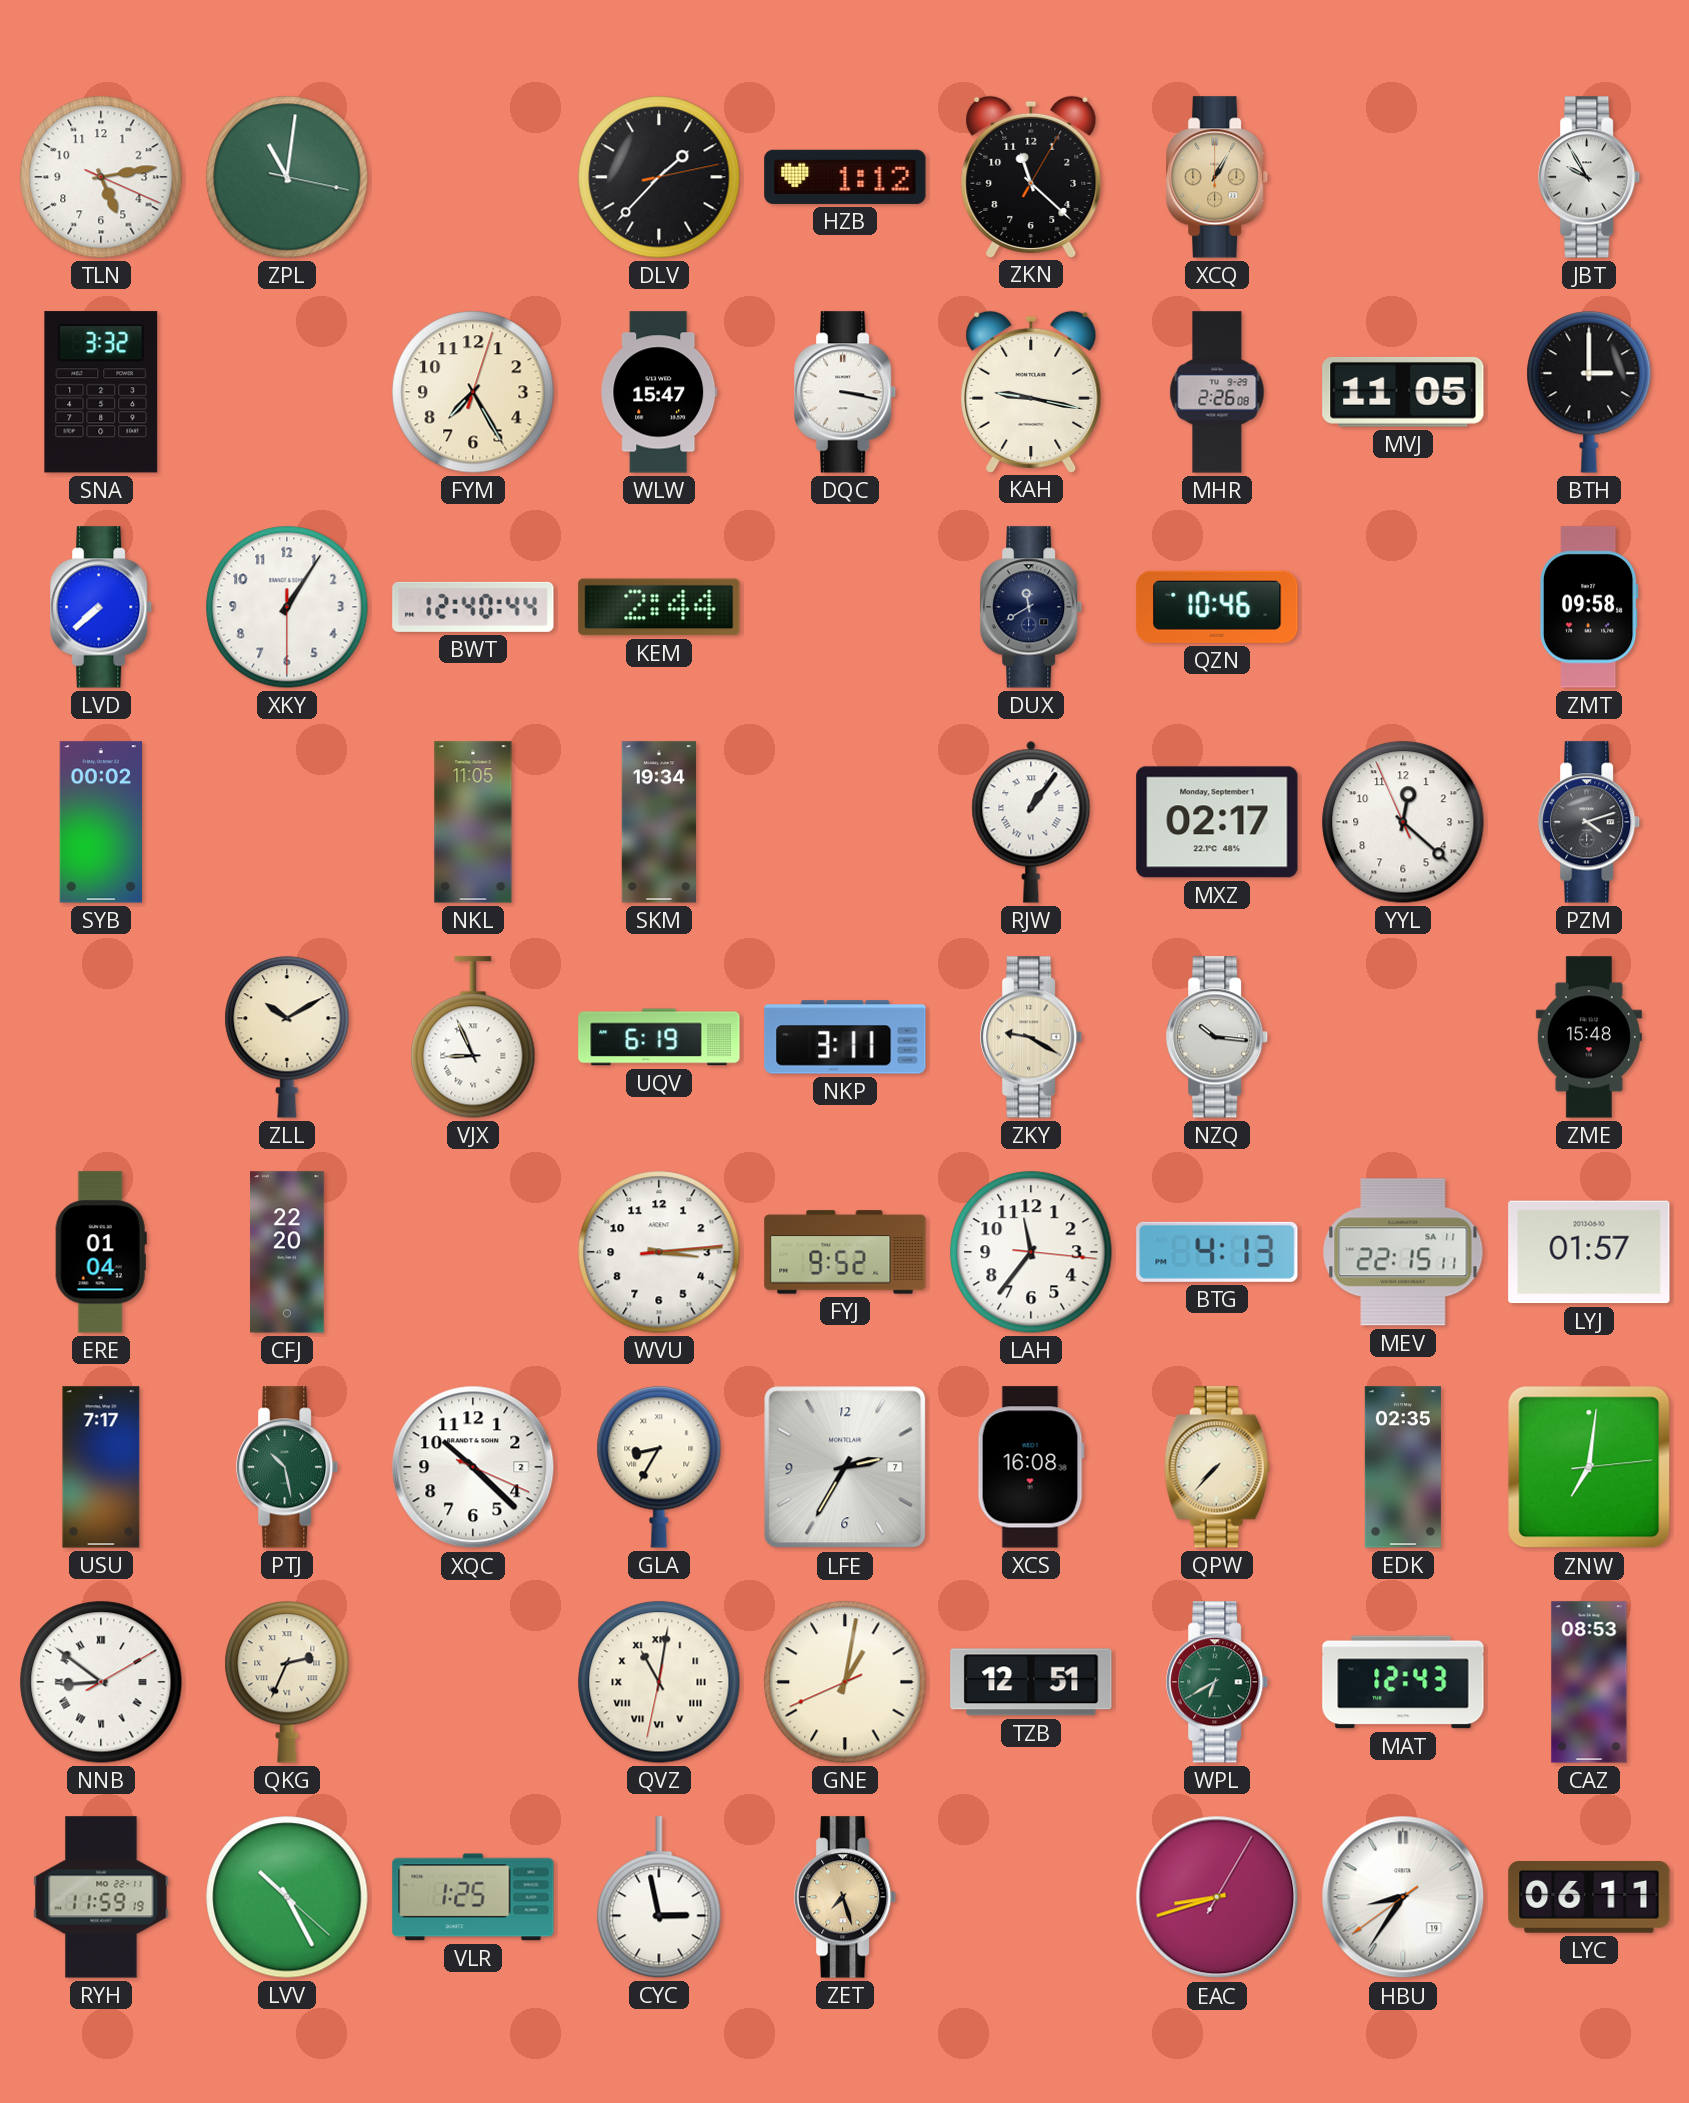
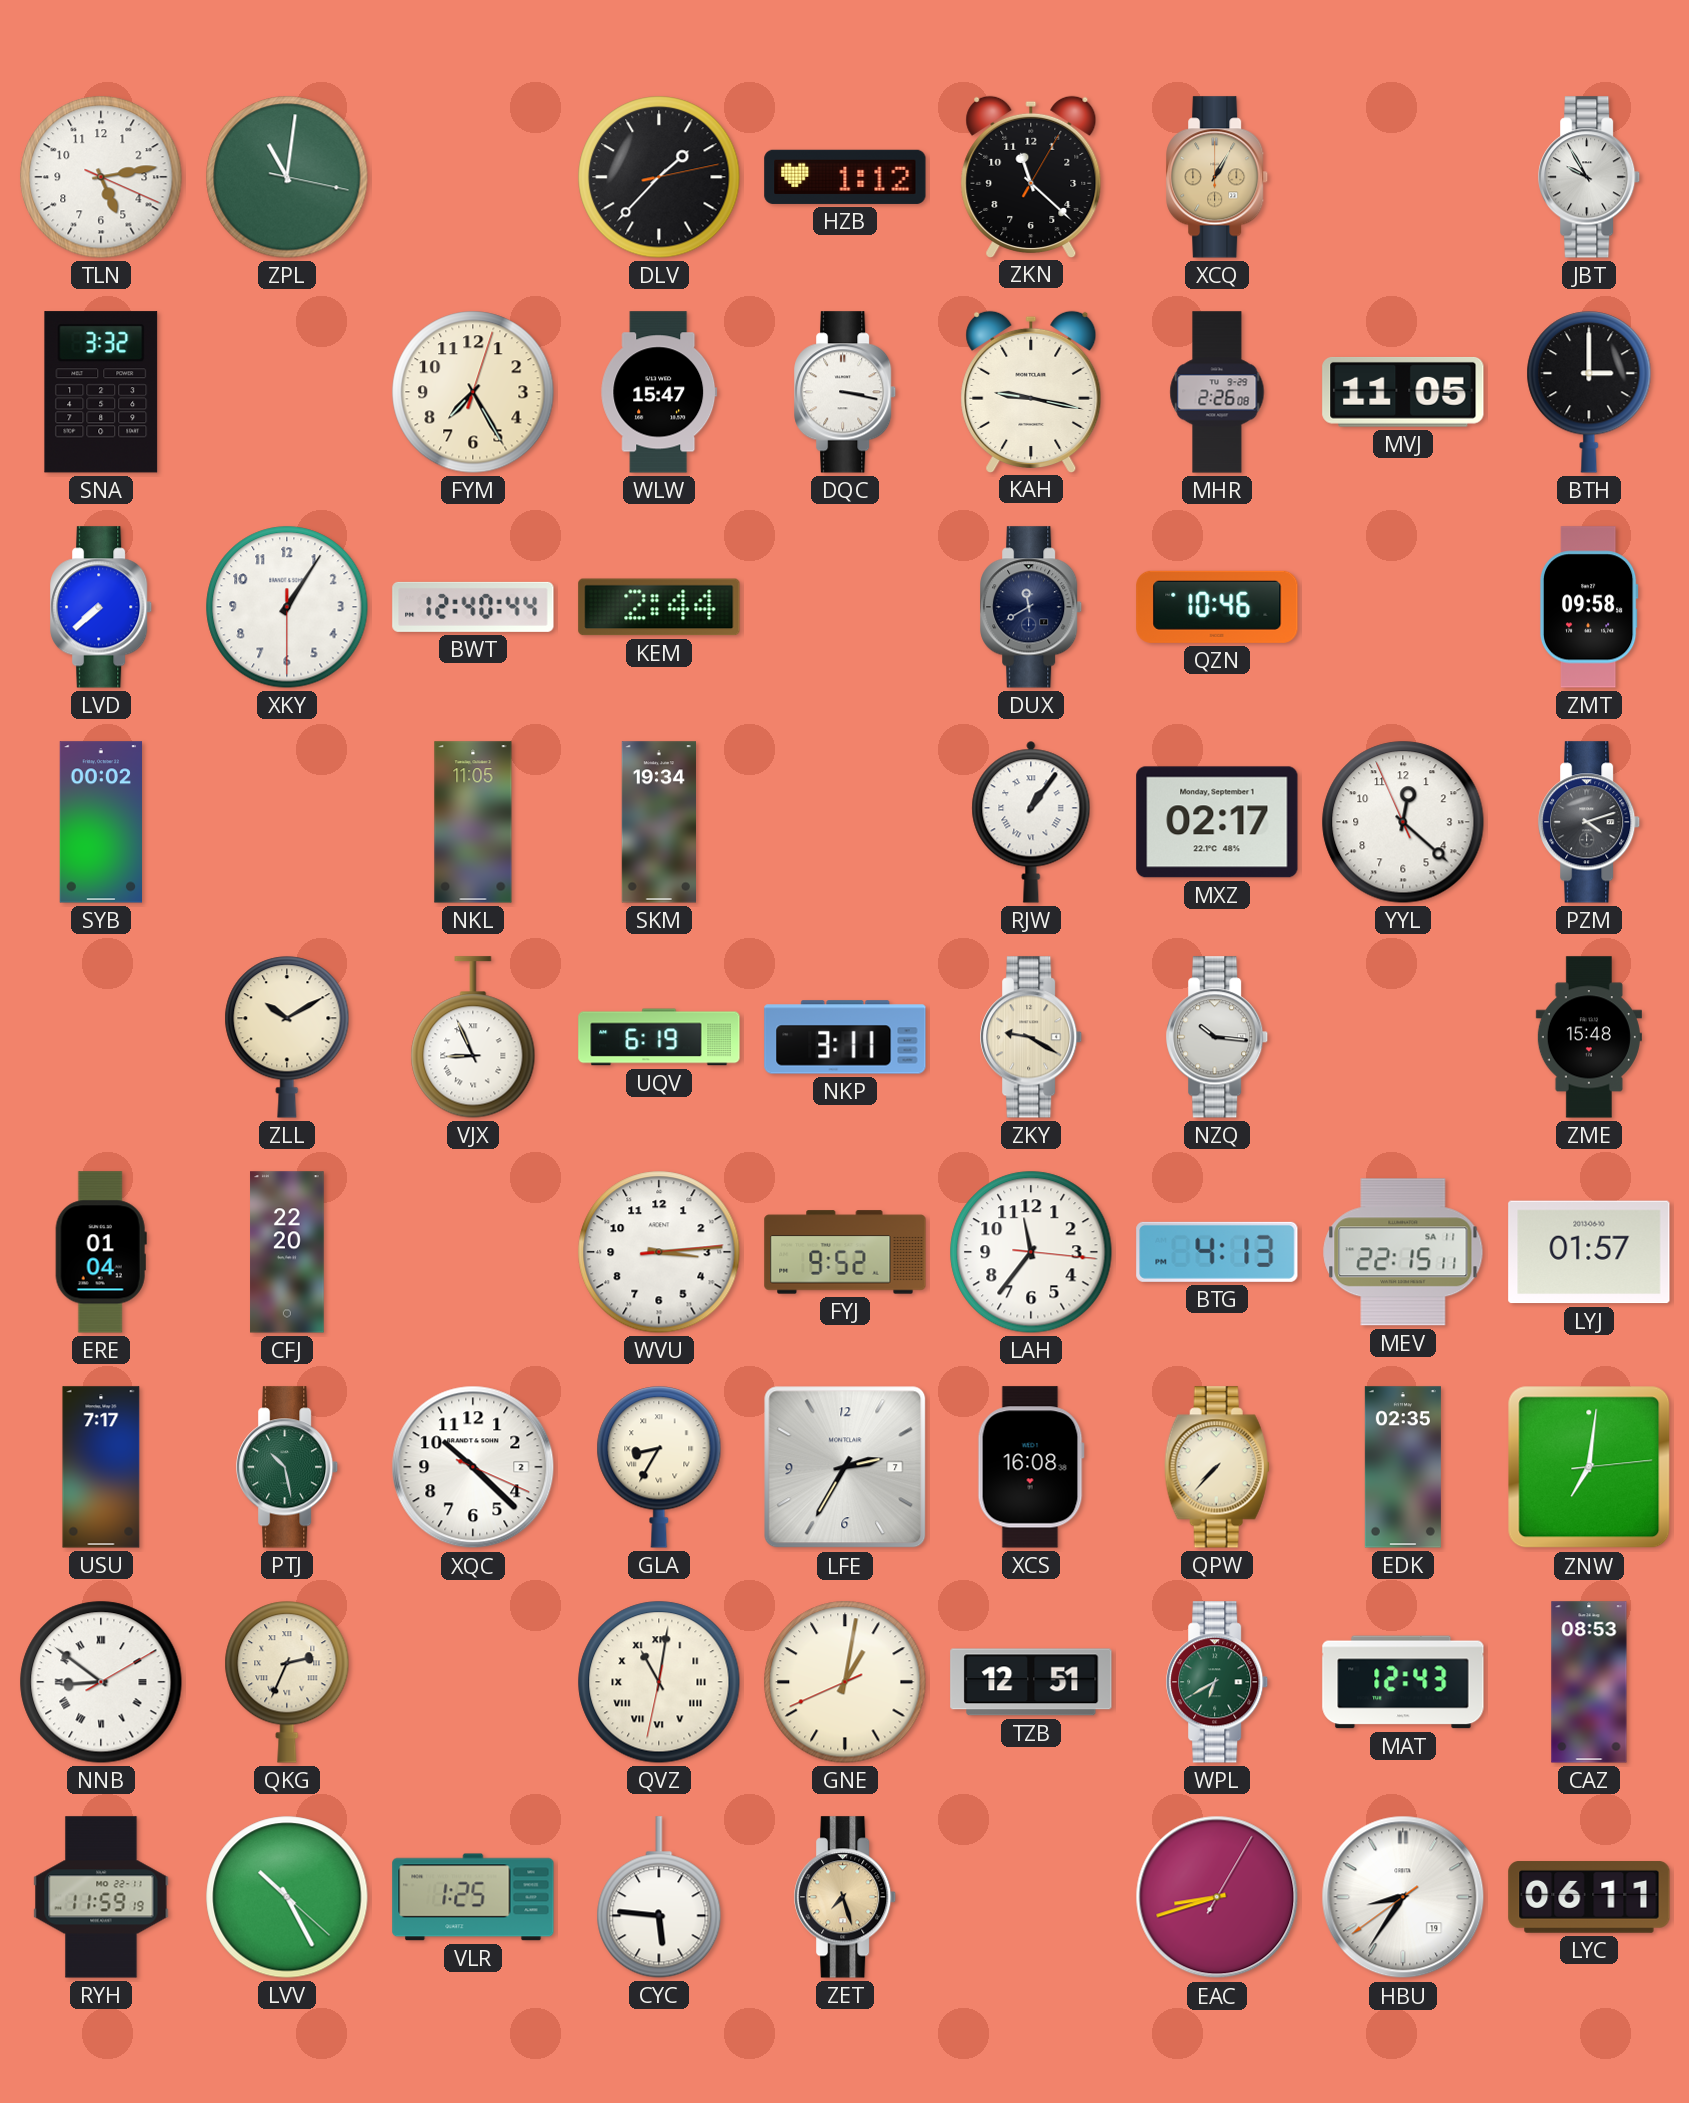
CYC: 2:58 -> 5:46
